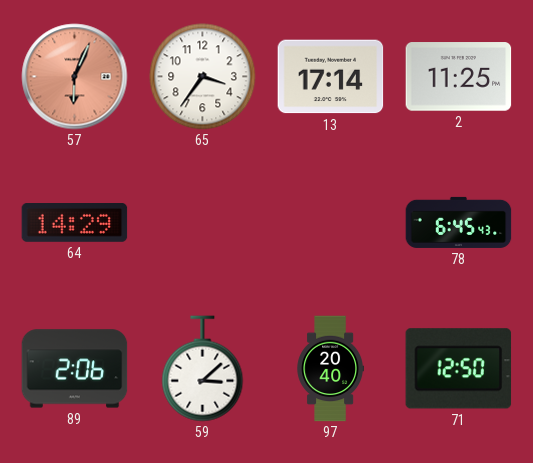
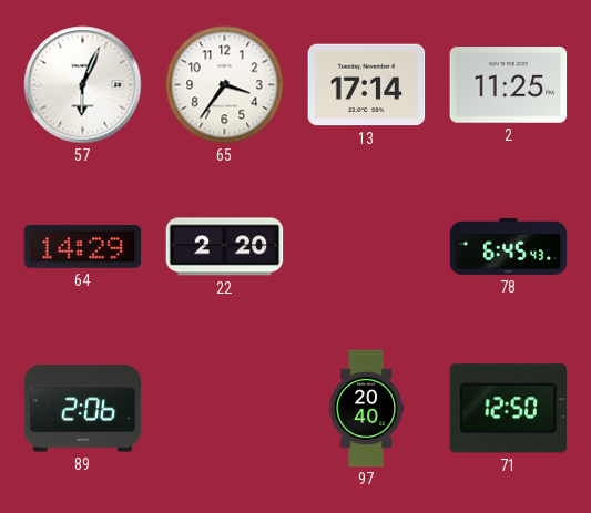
57 dial: salmon -> white
22: none -> 2:20
59: 3:08 -> none
